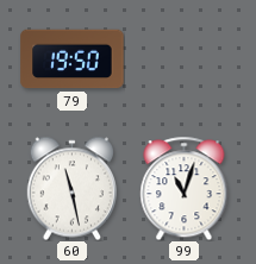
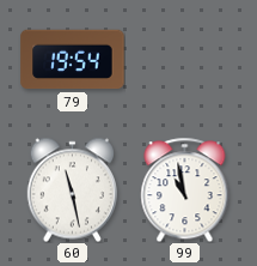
79: 19:50 -> 19:54
99: 11:03 -> 10:58
